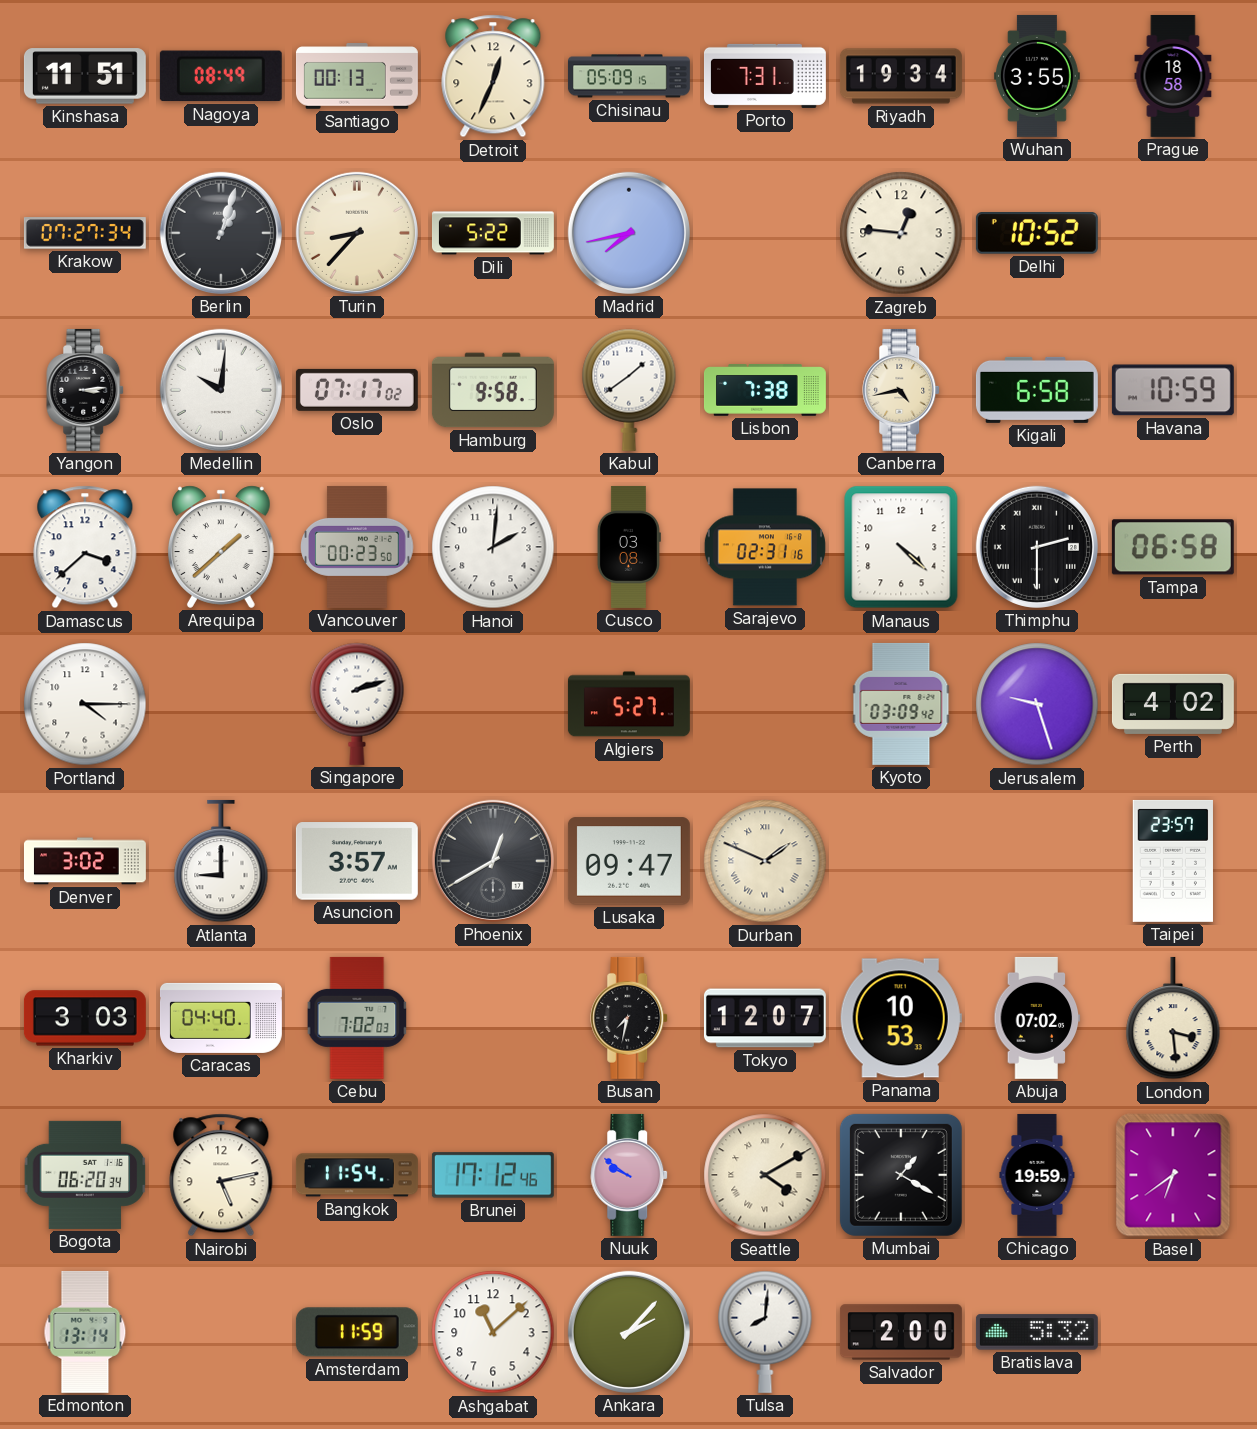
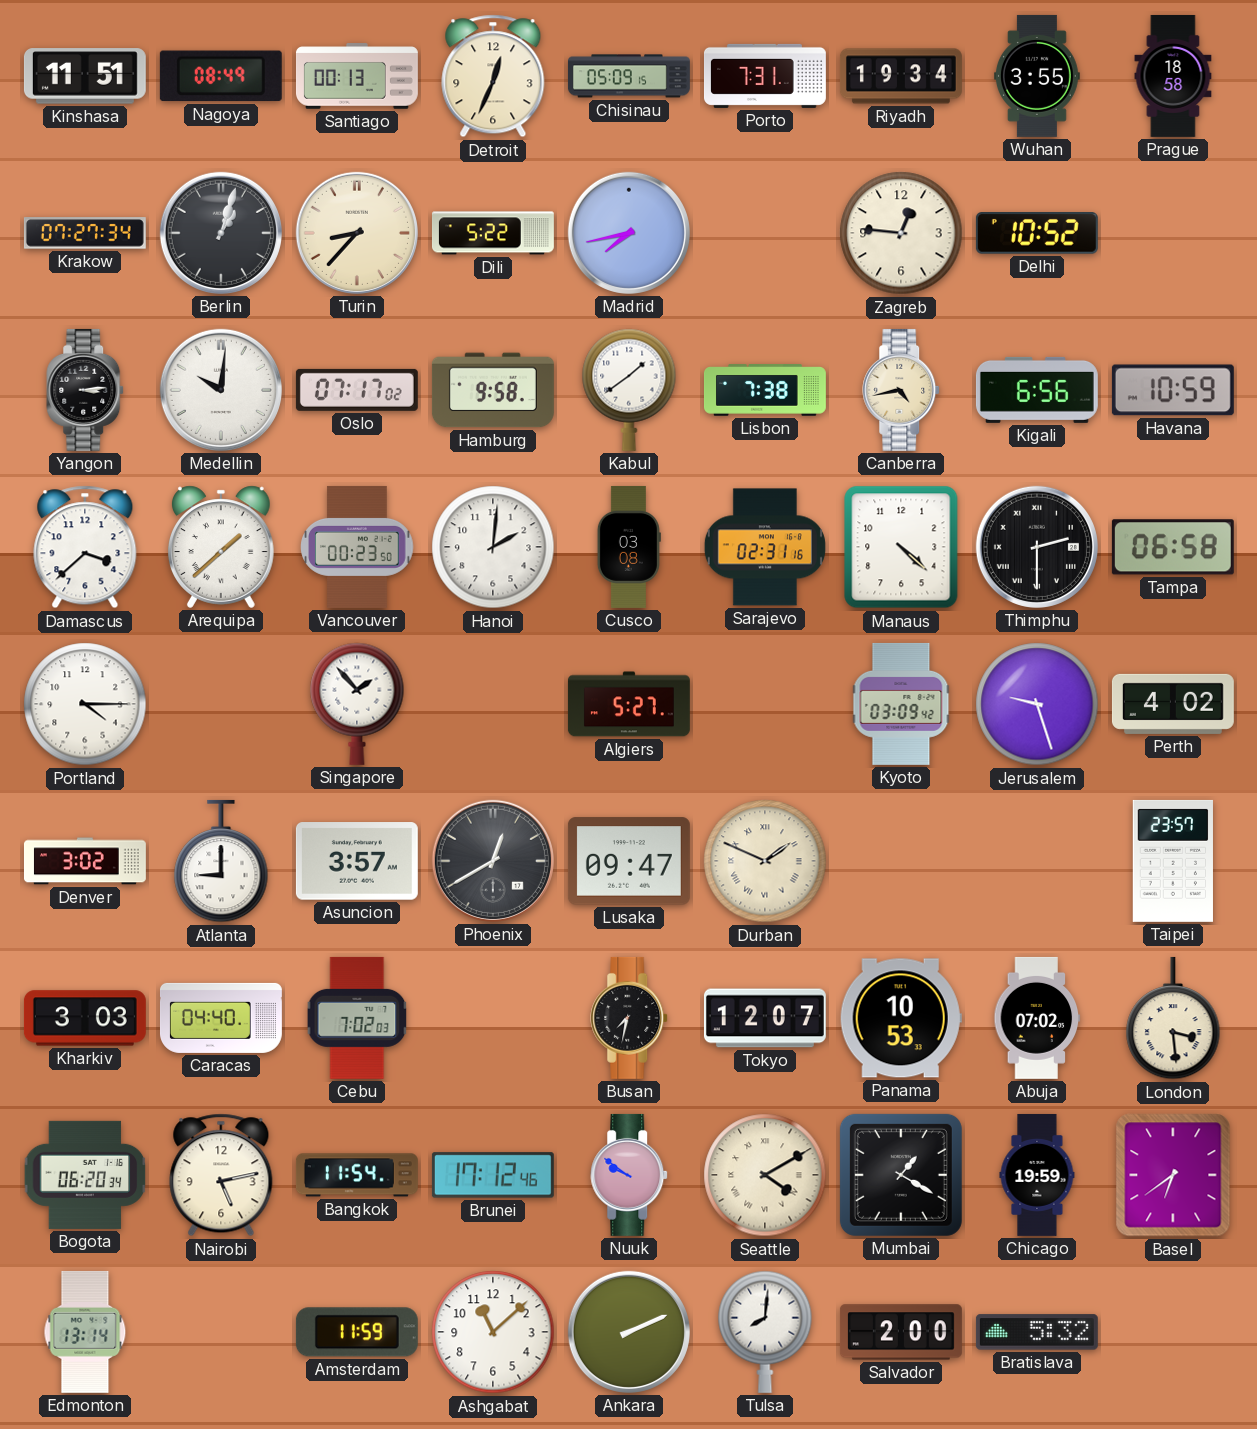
Kigali: 6:58 -> 6:56
Singapore: 2:12 -> 1:53
Ankara: 2:07 -> 2:11
